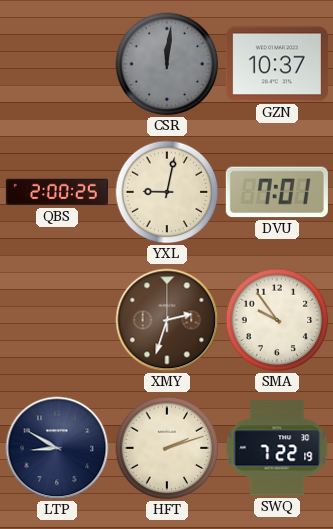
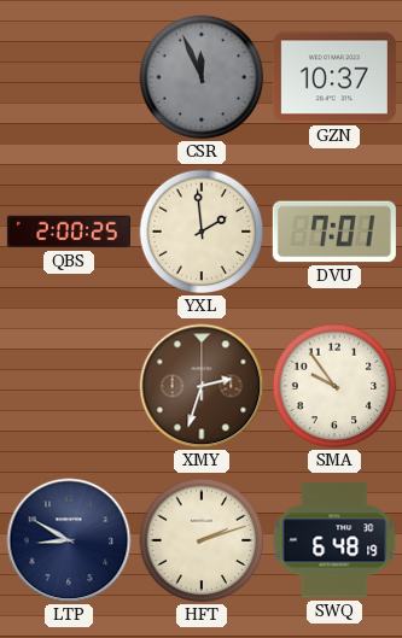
CSR: 12:01 -> 11:56
YXL: 9:02 -> 1:59
SWQ: 7:22 -> 6:48
